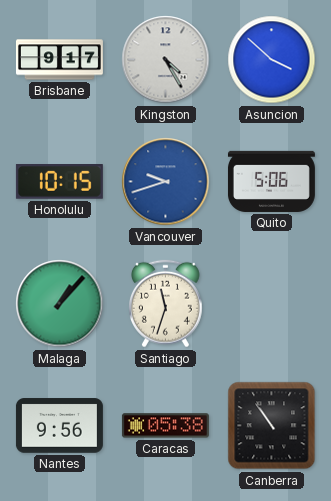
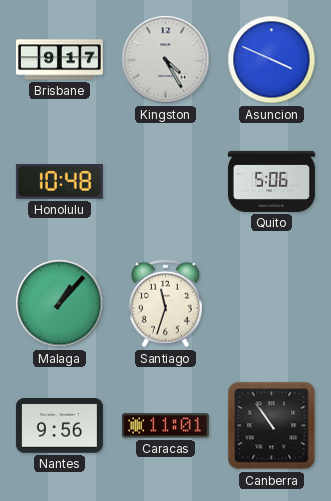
Asuncion: 3:52 -> 3:49
Honolulu: 10:15 -> 10:48
Vancouver: 9:42 -> none
Caracas: 05:38 -> 11:01
